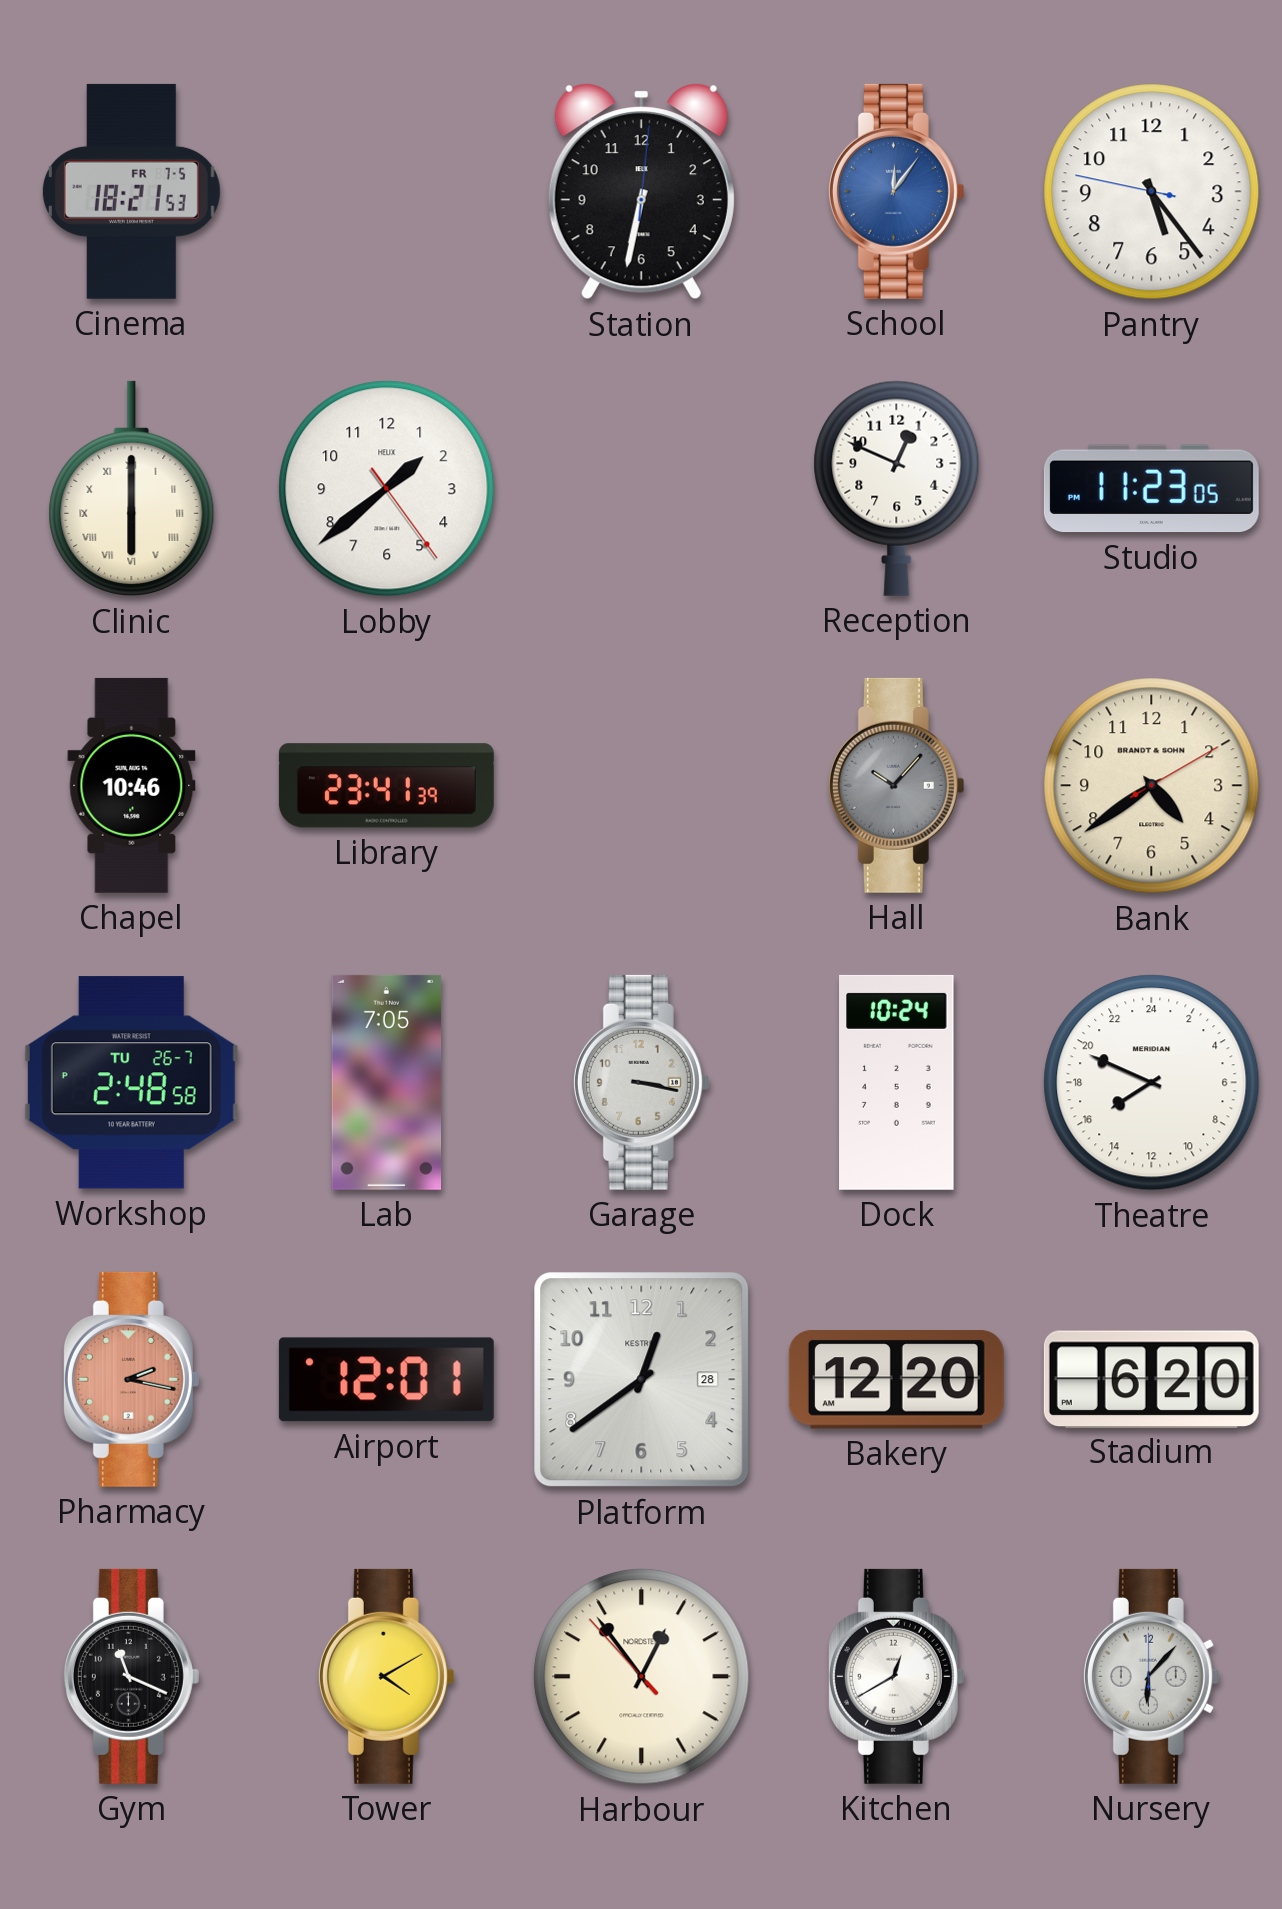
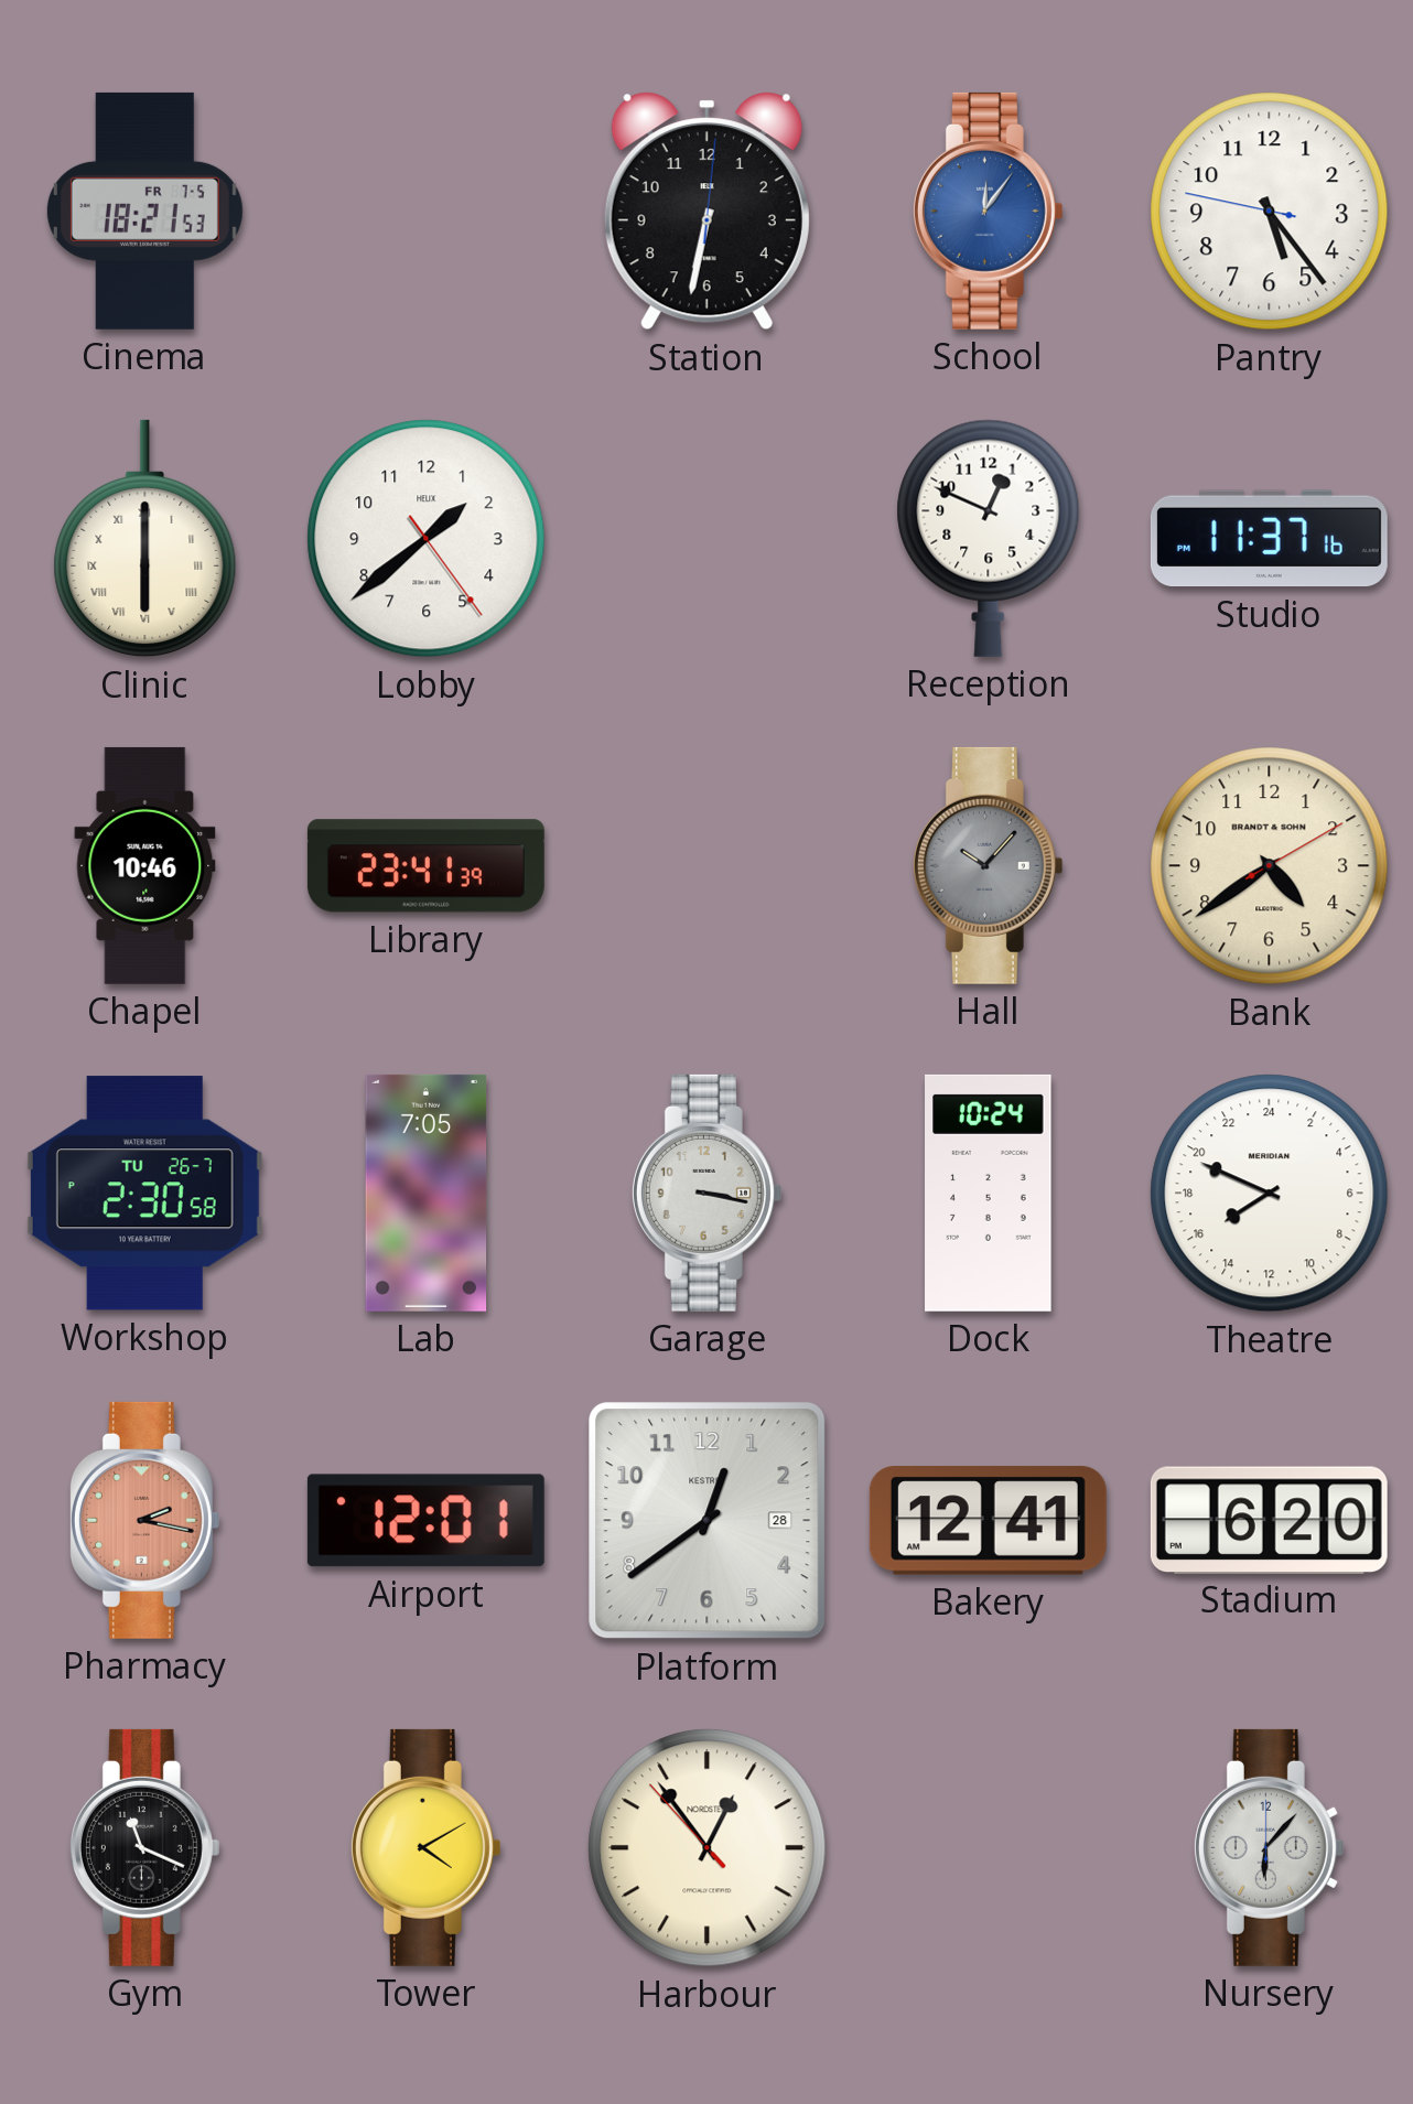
Studio: 11:23 -> 11:37
Workshop: 2:48 -> 2:30
Bakery: 12:20 -> 12:41
Kitchen: 12:40 -> none
